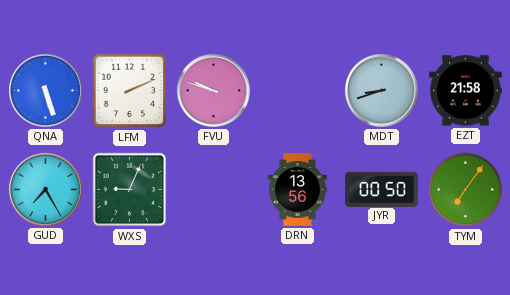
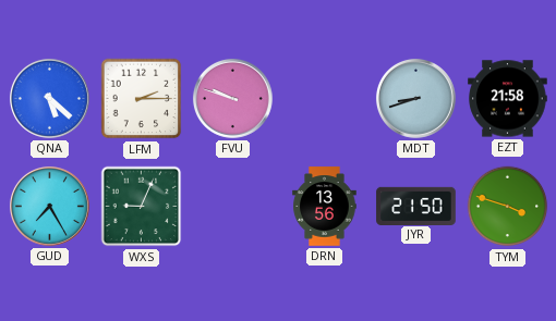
QNA: 5:27 -> 5:22
LFM: 2:11 -> 2:15
JYR: 00:50 -> 21:50
TYM: 7:06 -> 3:48
